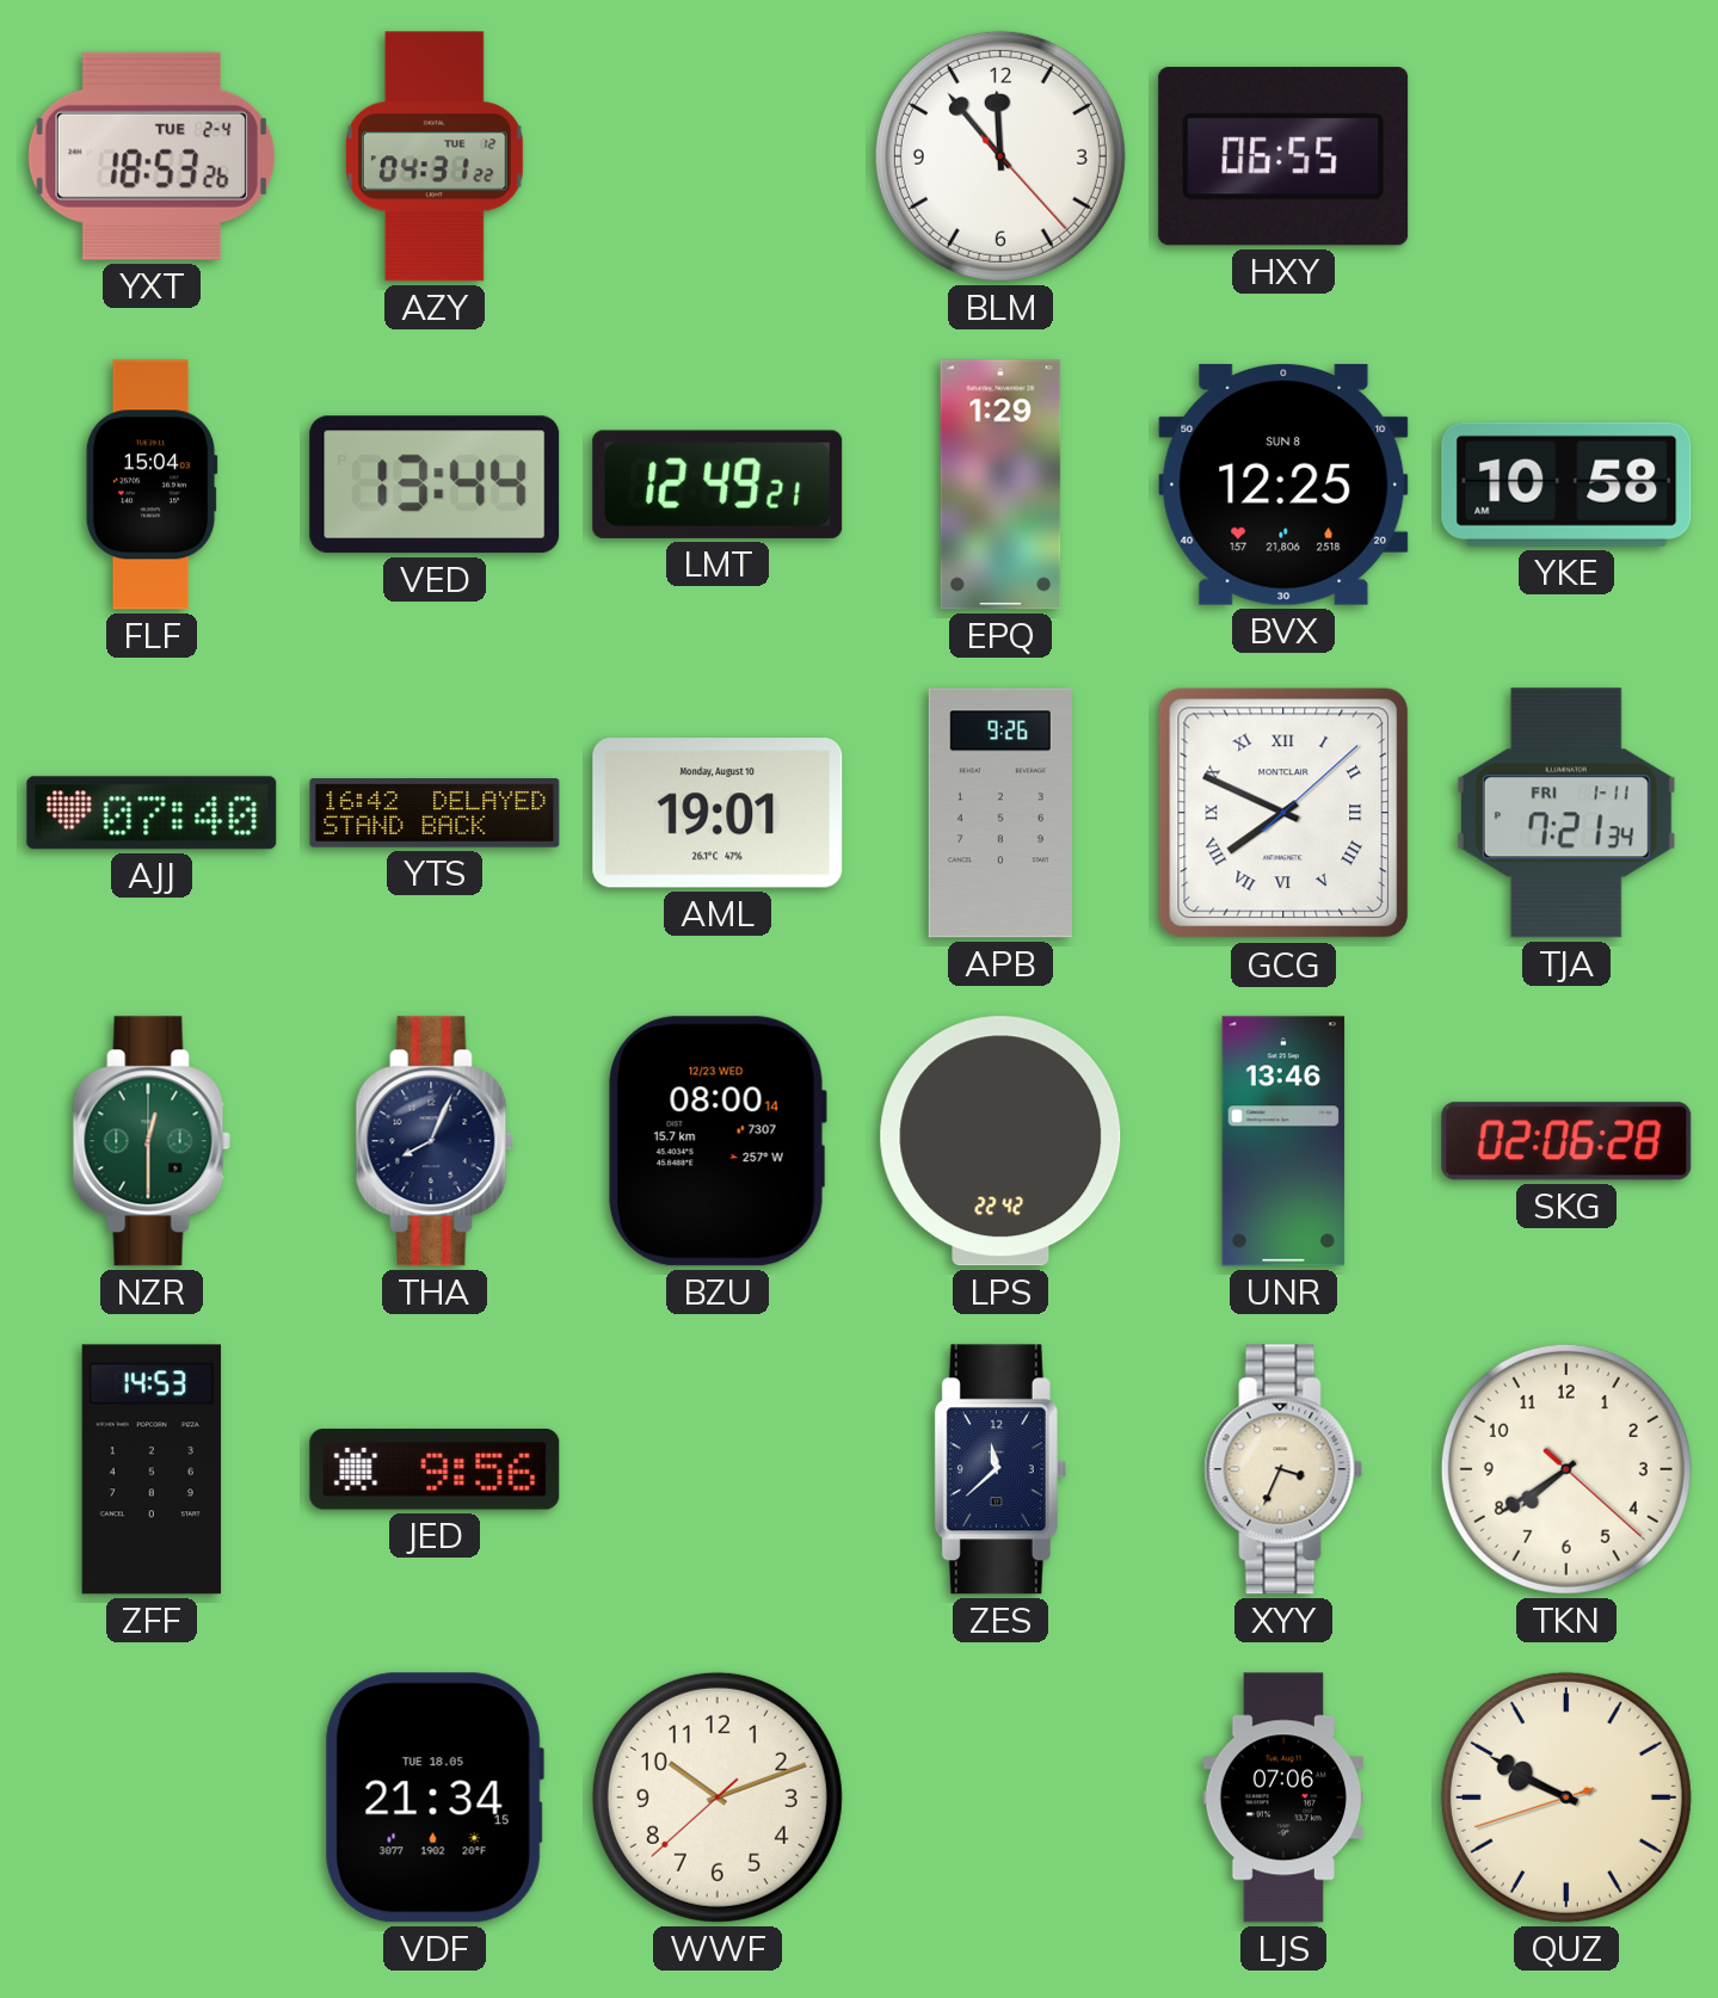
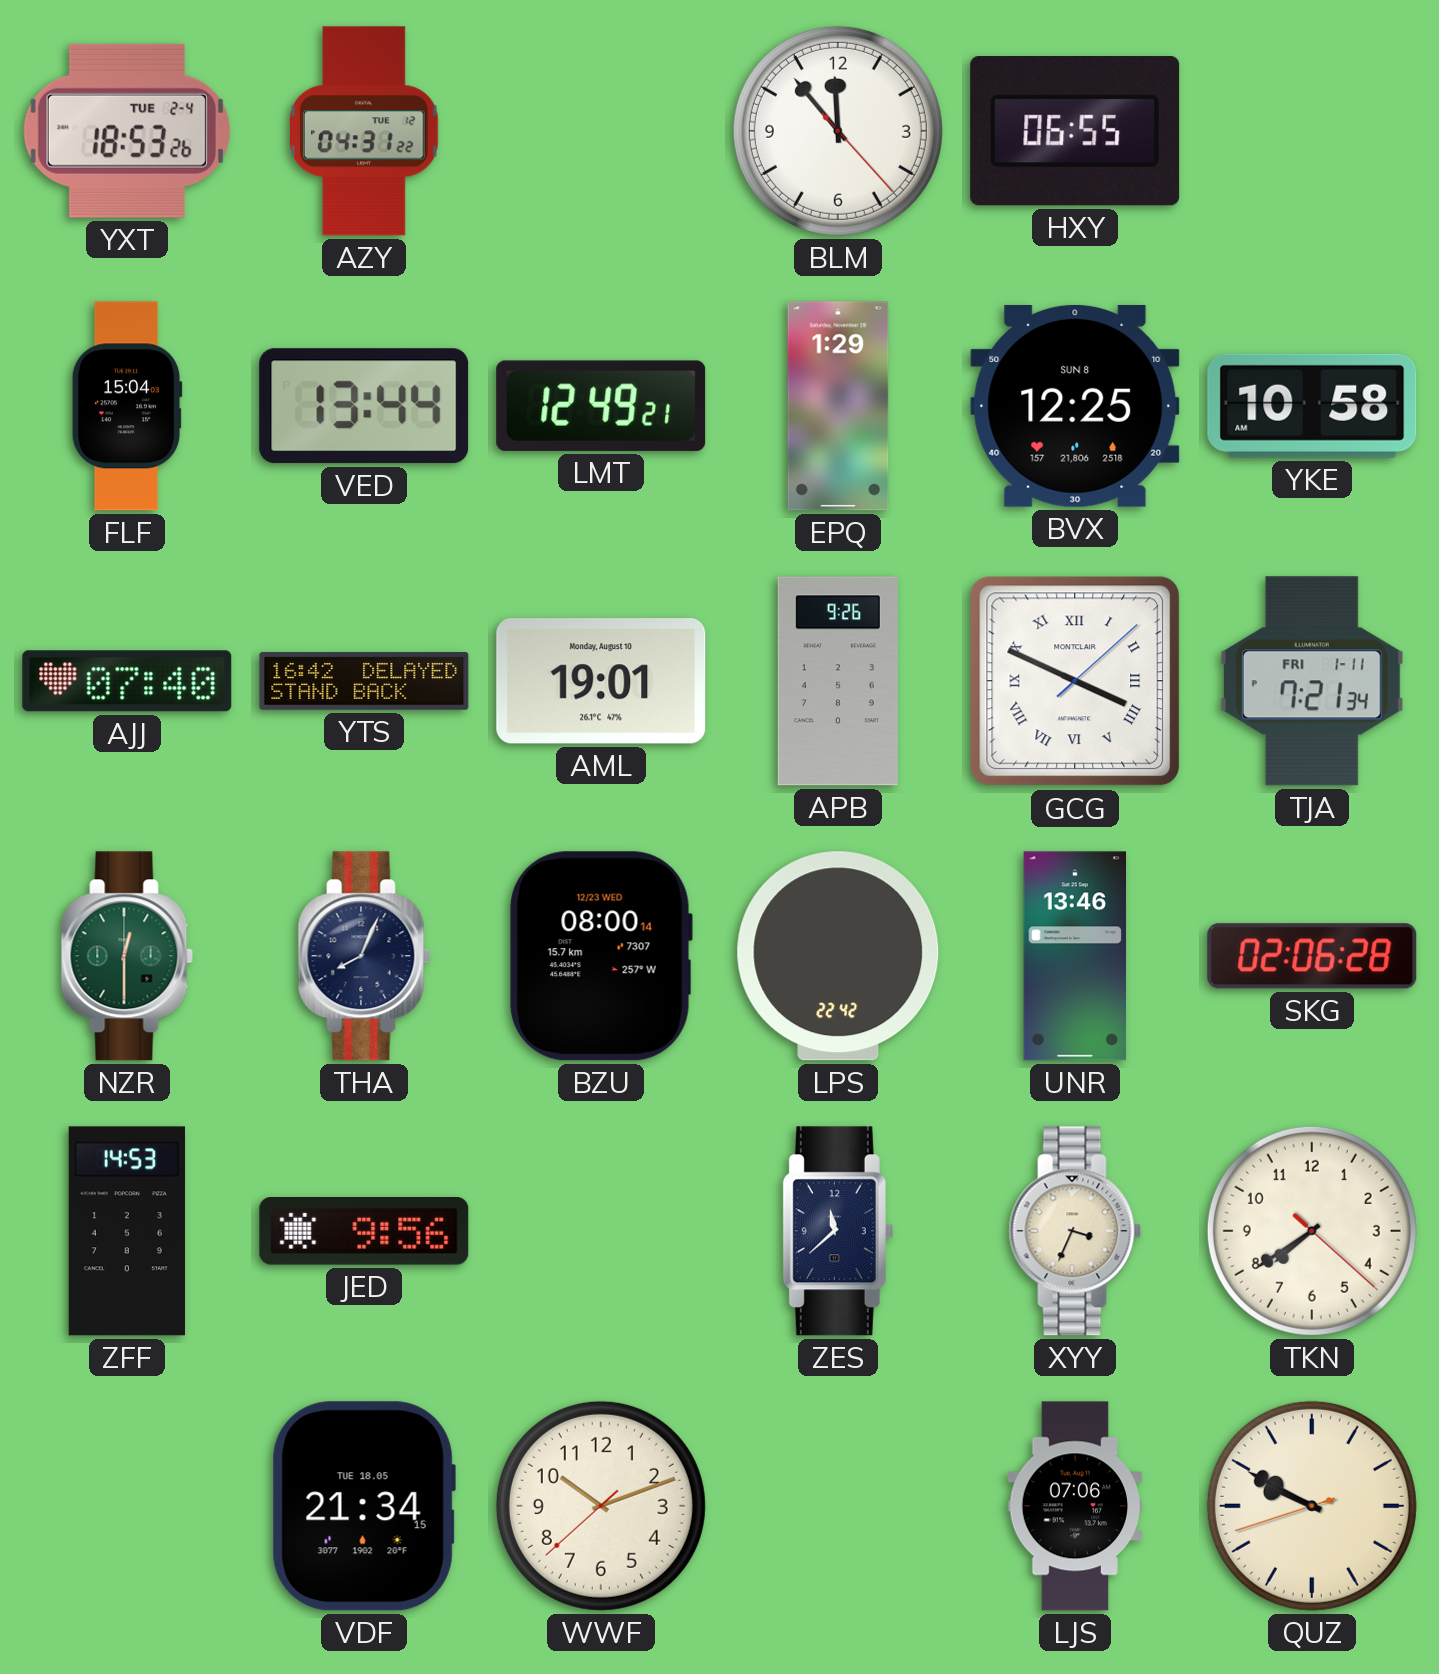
GCG: 7:49 -> 3:49
